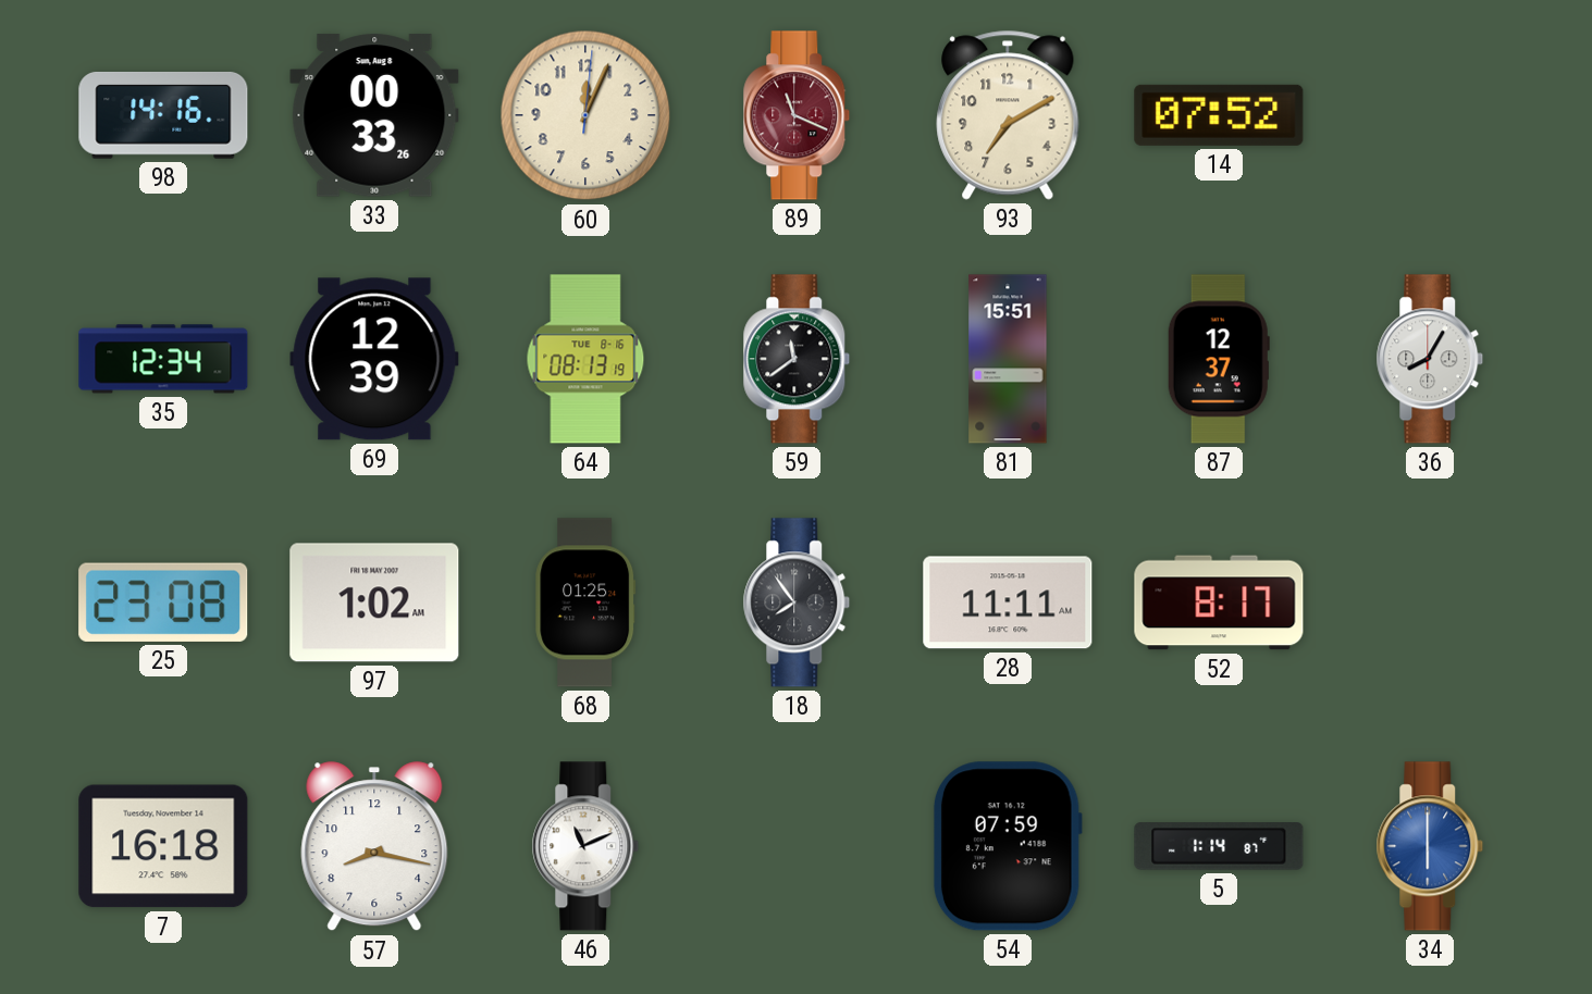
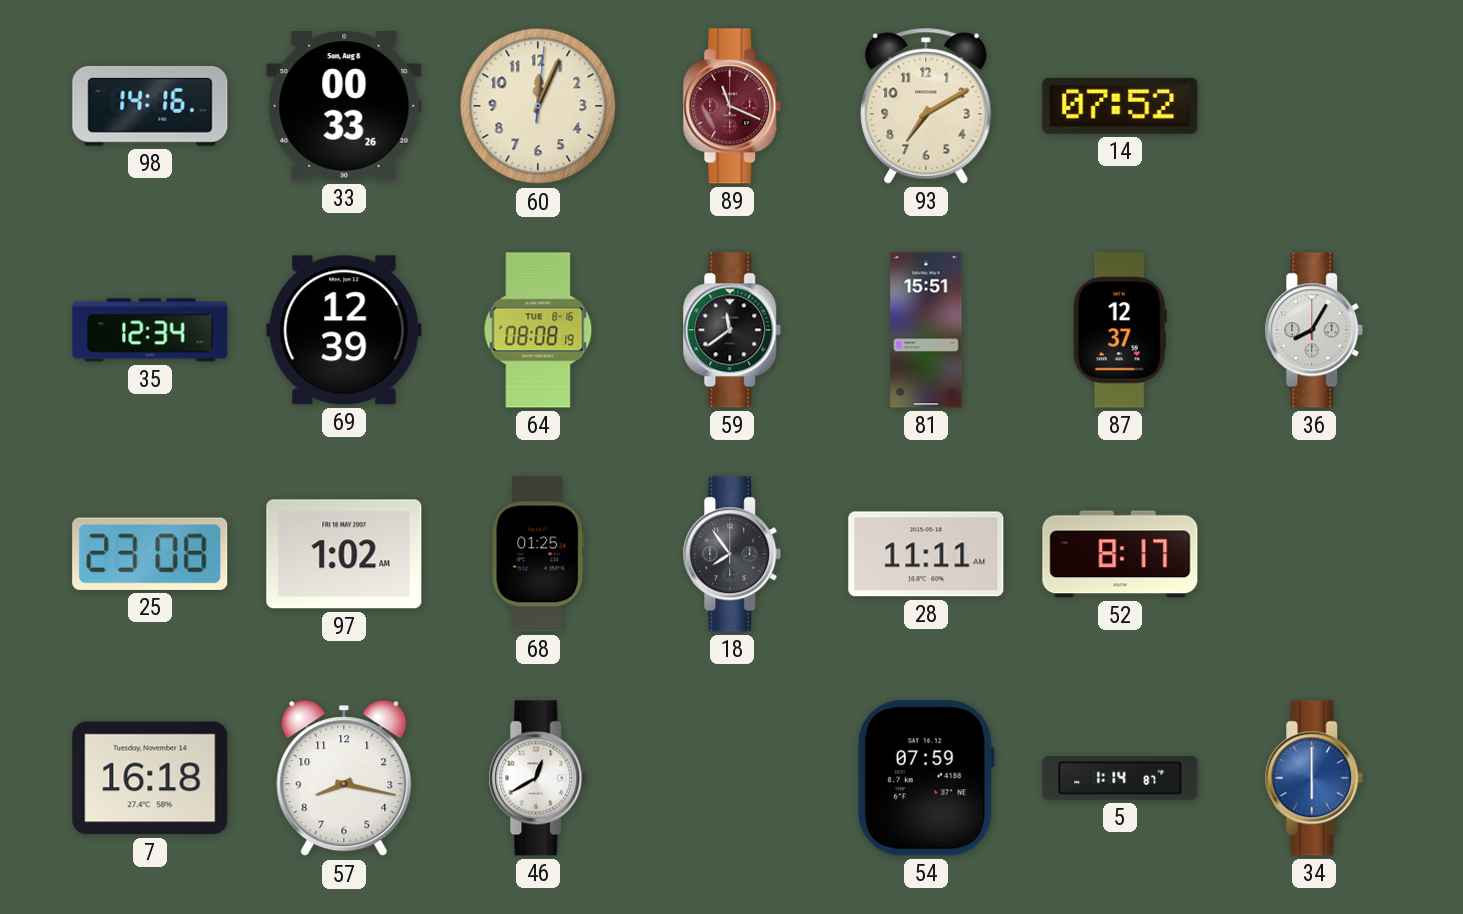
64: 08:13 -> 08:08
46: 11:11 -> 12:40
